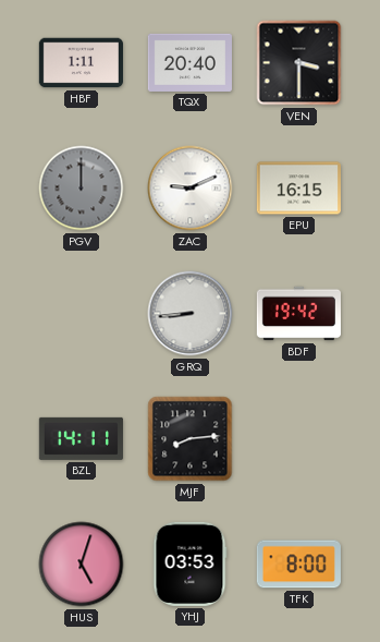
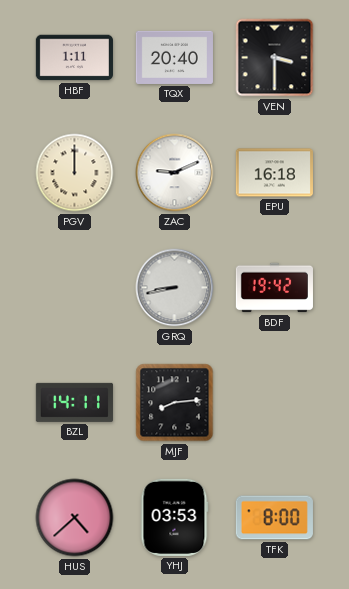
PGV dial: grey -> cream
EPU: 16:15 -> 16:18
GRQ: 8:44 -> 8:43
HUS: 5:03 -> 4:38
